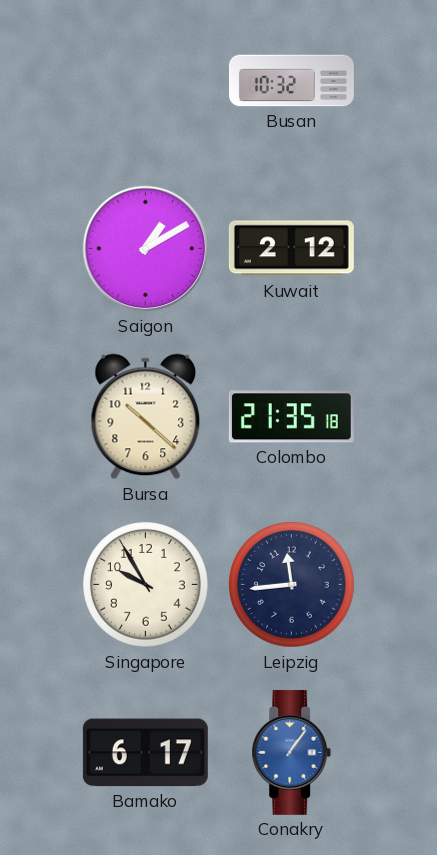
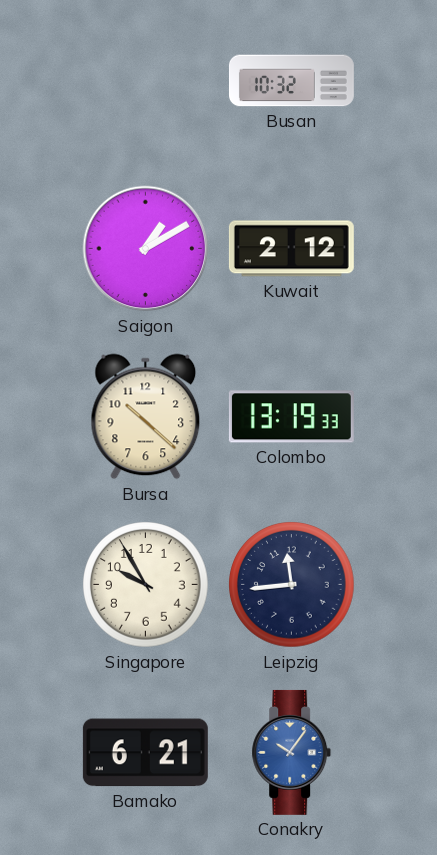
Colombo: 21:35 -> 13:19
Bamako: 6:17 -> 6:21
Conakry: 1:06 -> 10:06
